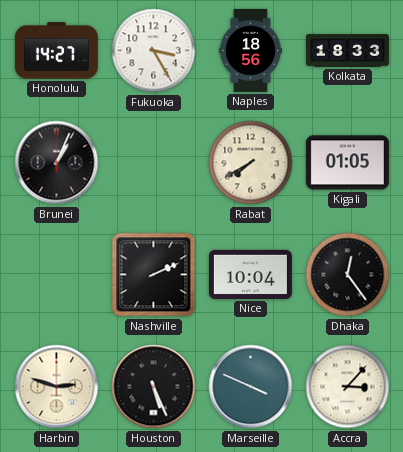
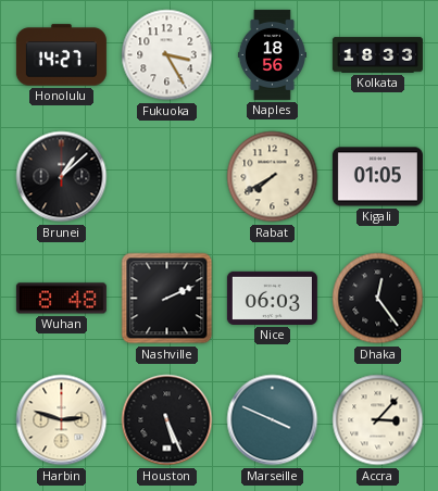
Brunei: 1:04 -> 1:08
Wuhan: none -> 8:48
Nice: 10:04 -> 06:03
